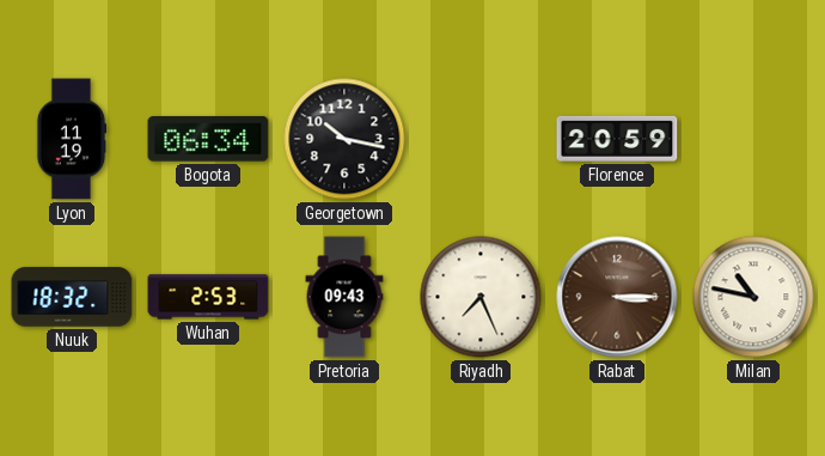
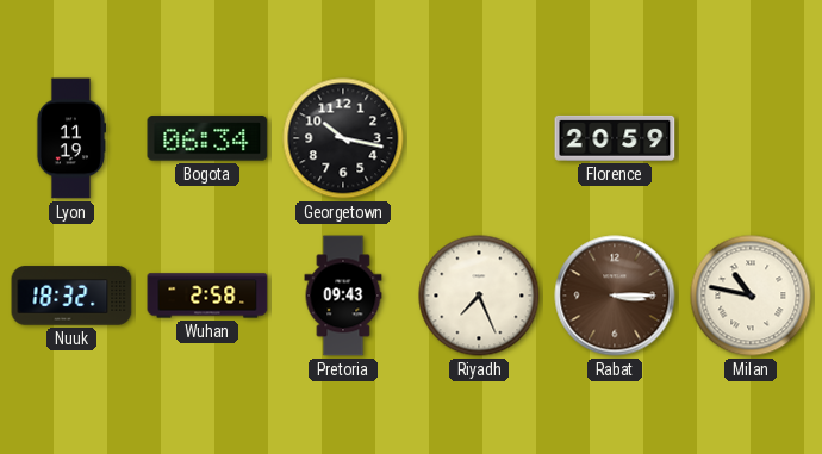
Wuhan: 2:53 -> 2:58
